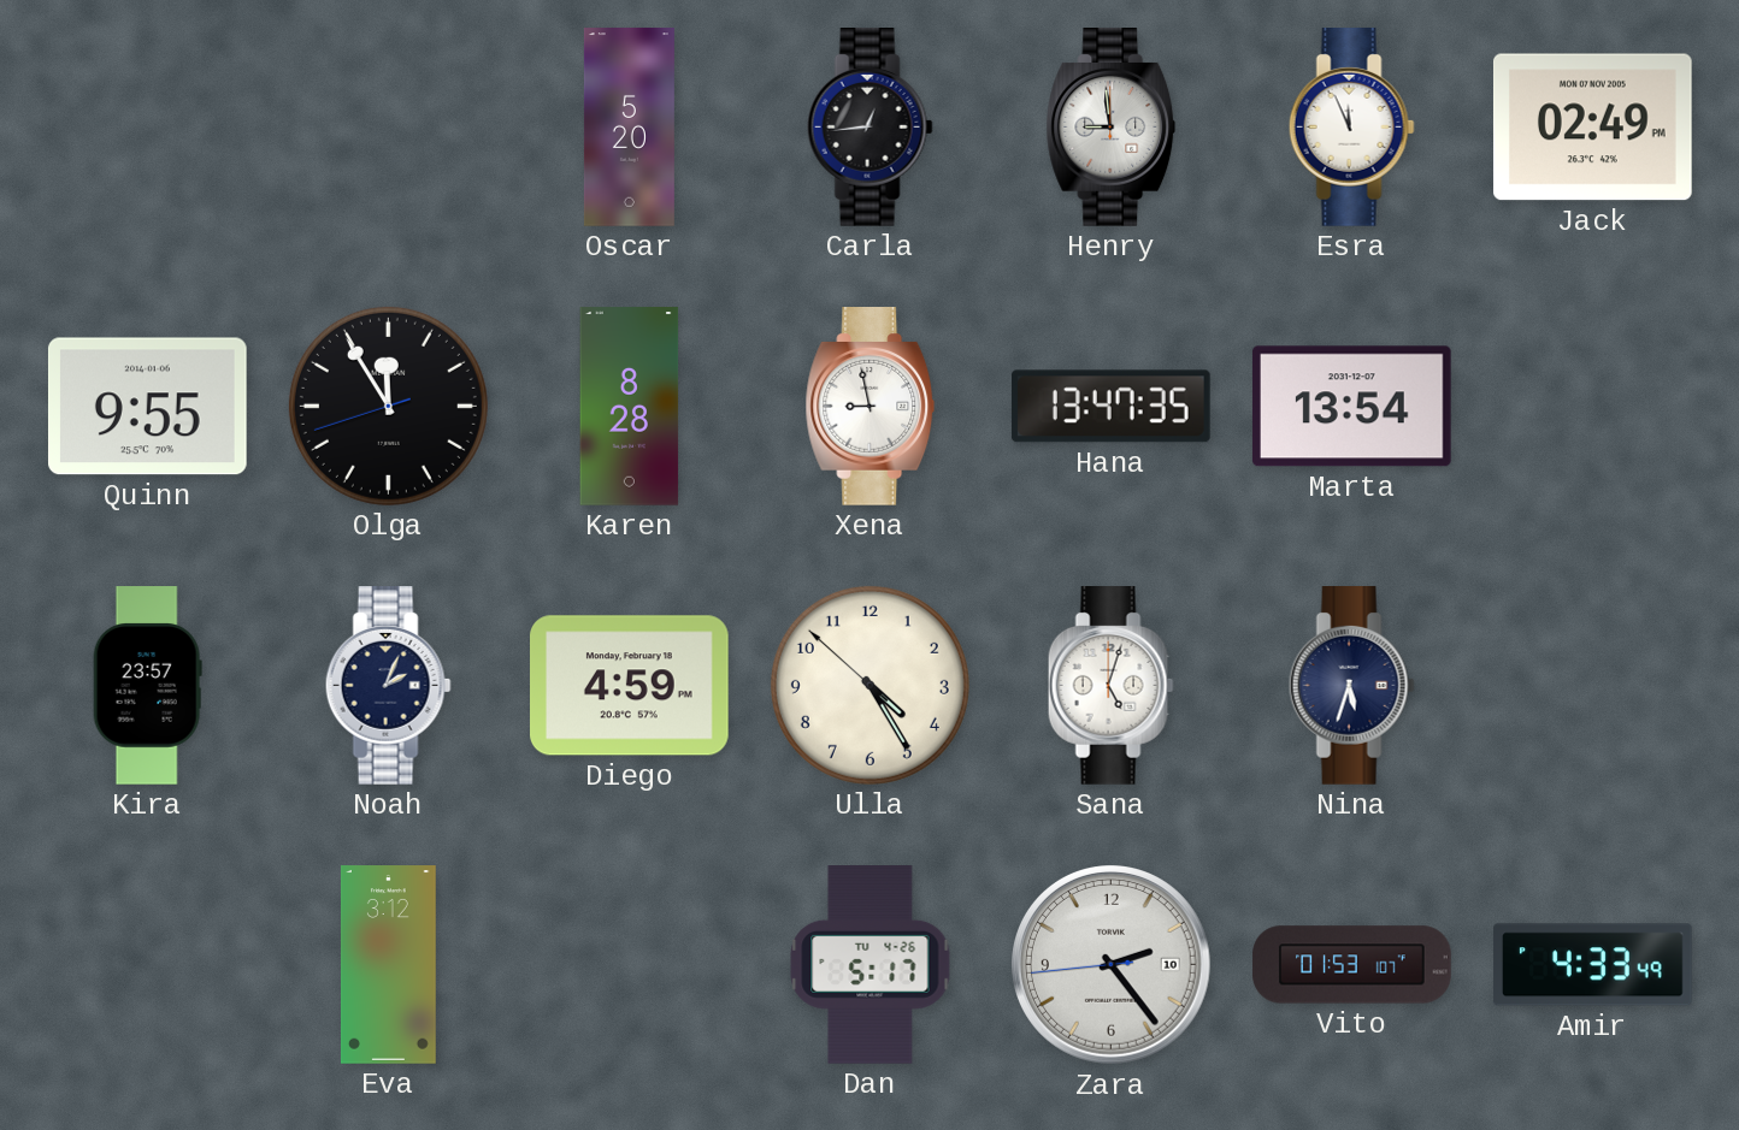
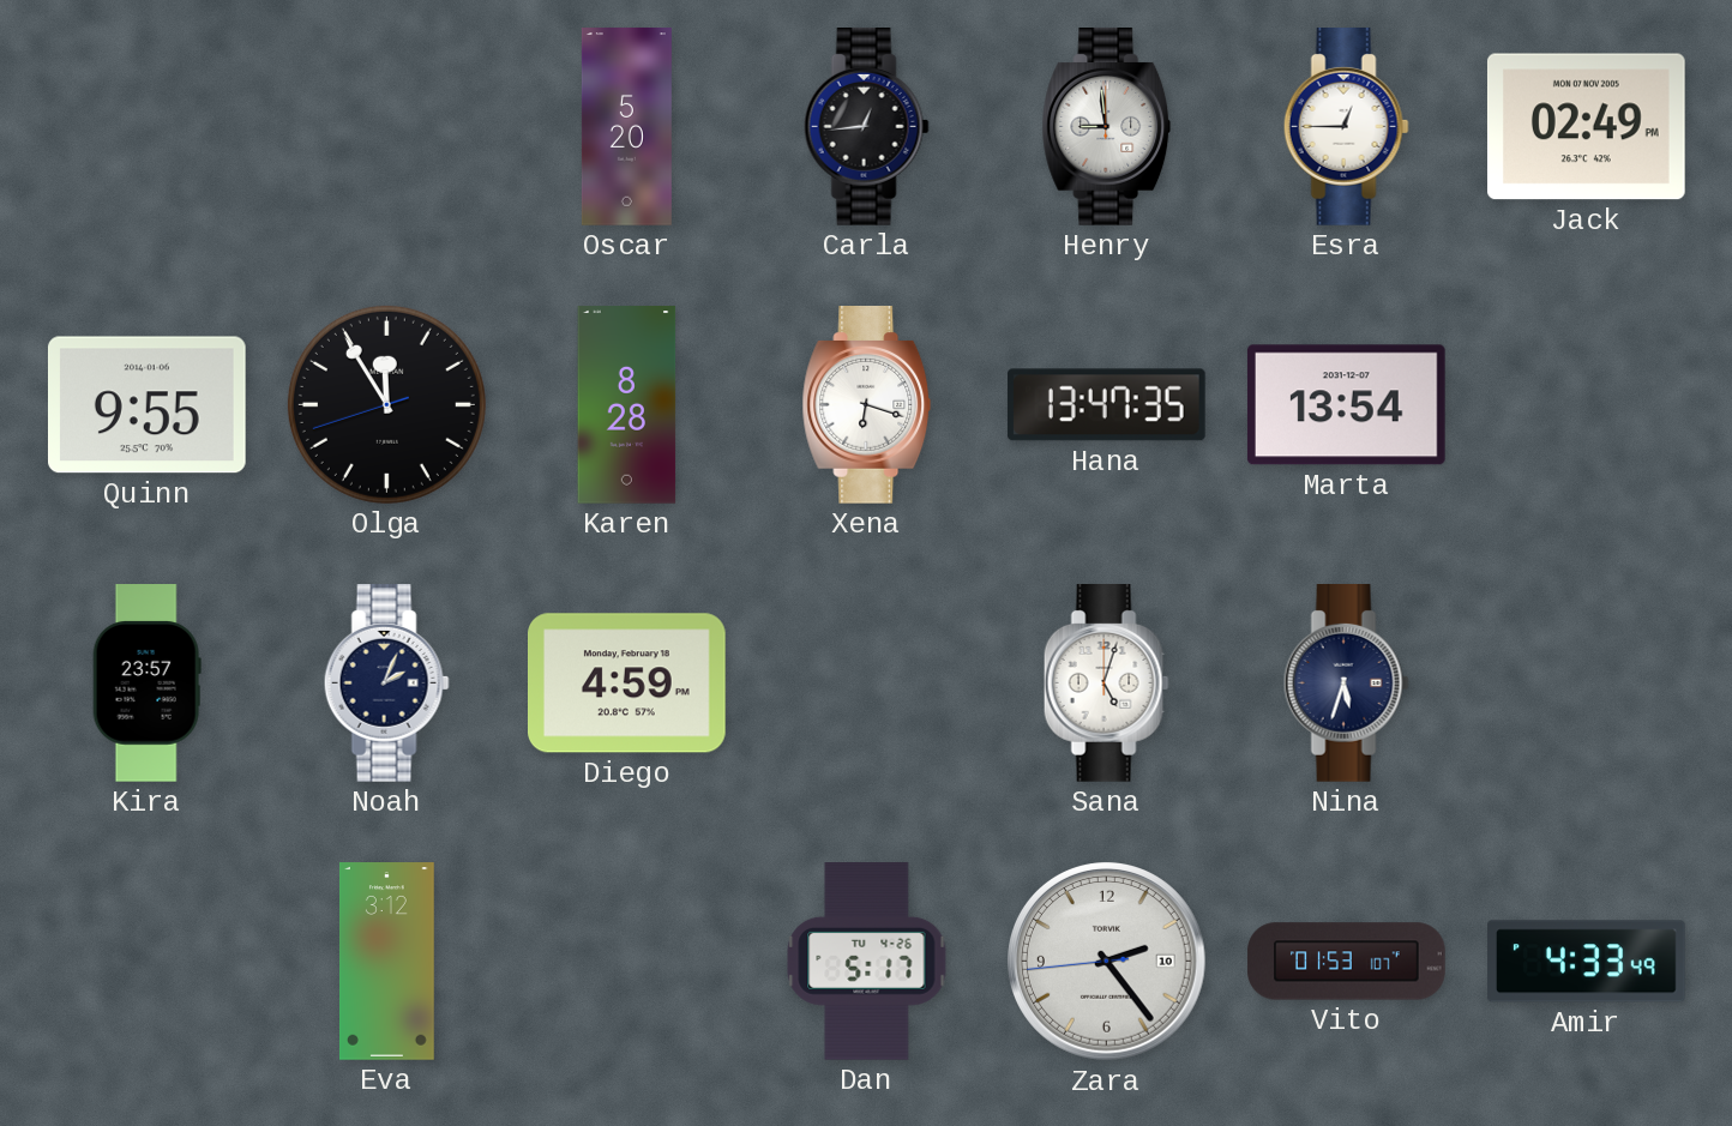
Esra: 11:56 -> 12:45
Xena: 8:58 -> 6:18
Ulla: 4:24 -> none
